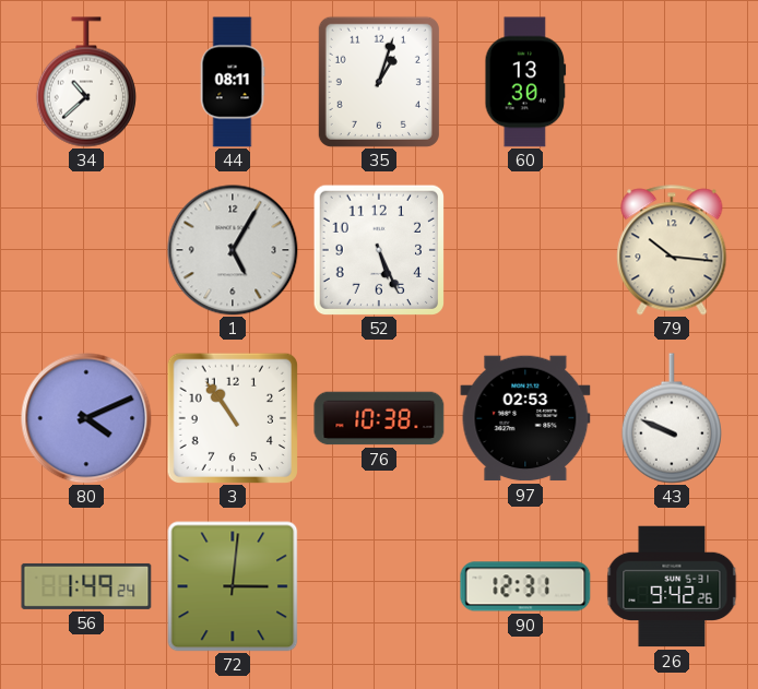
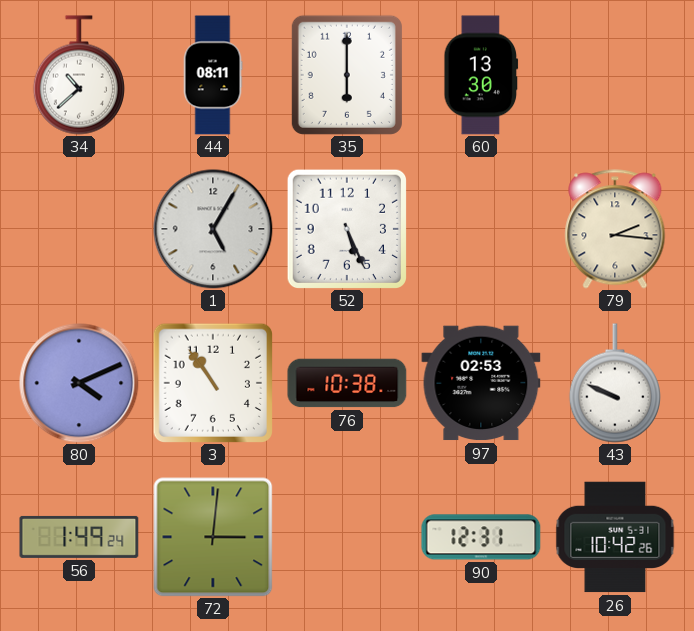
35: 1:03 -> 6:00
79: 10:16 -> 2:16
26: 9:42 -> 10:42
